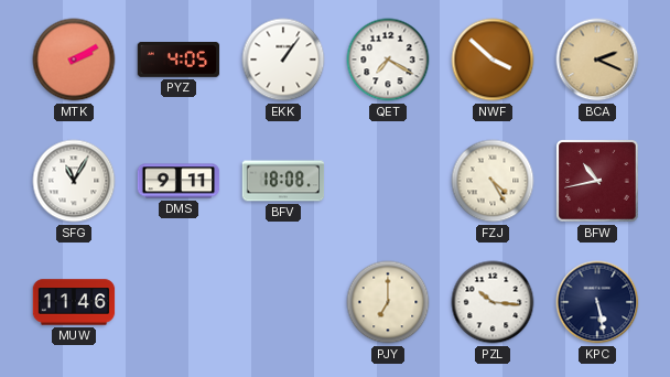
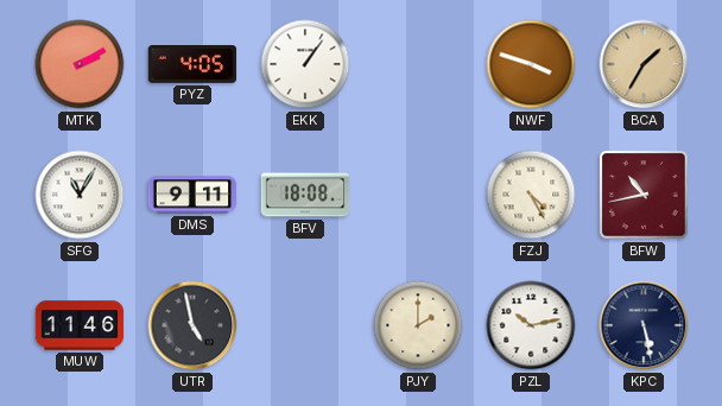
QET: 7:20 -> none
NWF: 3:52 -> 3:48
BCA: 2:19 -> 1:35
UTR: none -> 4:58
PJY: 7:00 -> 2:00
PZL: 10:16 -> 10:13
